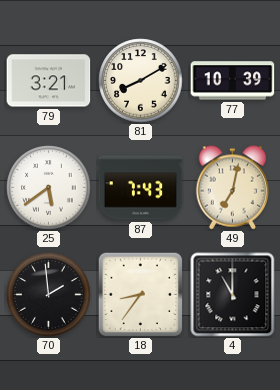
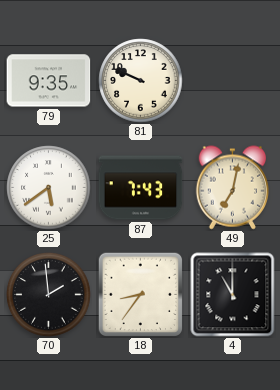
79: 3:21 -> 9:35
81: 8:10 -> 9:49
77: 10:39 -> none
